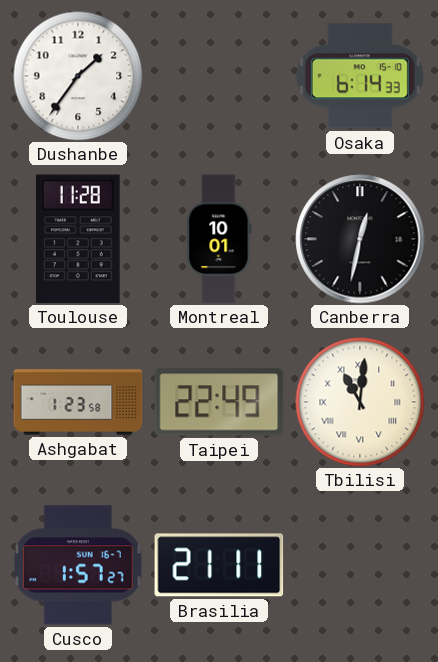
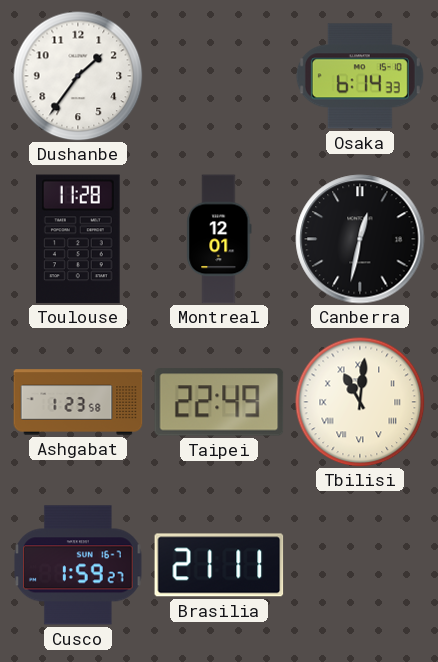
Montreal: 10:01 -> 12:01
Cusco: 1:57 -> 1:59
